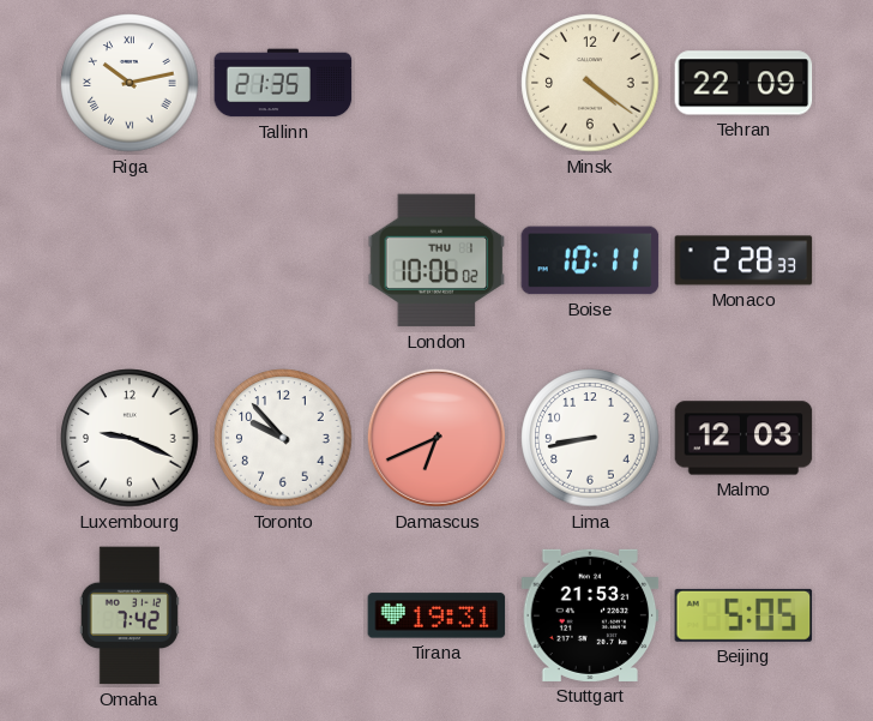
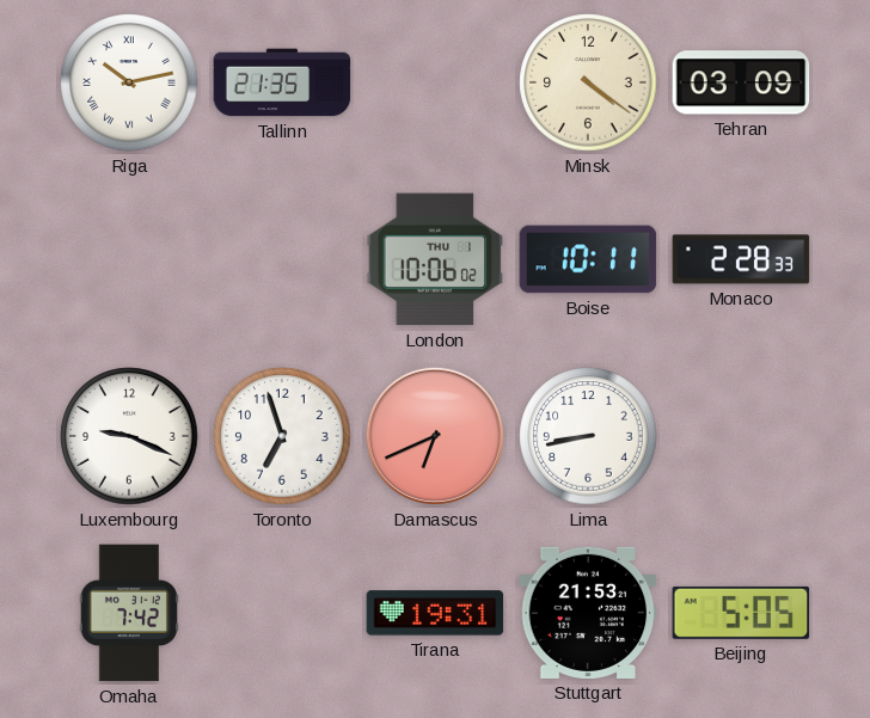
Tehran: 22:09 -> 03:09
Toronto: 9:53 -> 6:57
Malmo: 12:03 -> none
